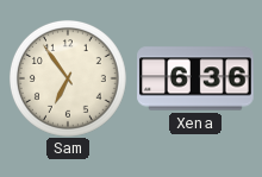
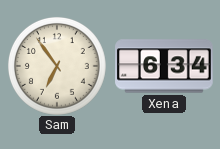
Xena: 6:36 -> 6:34
